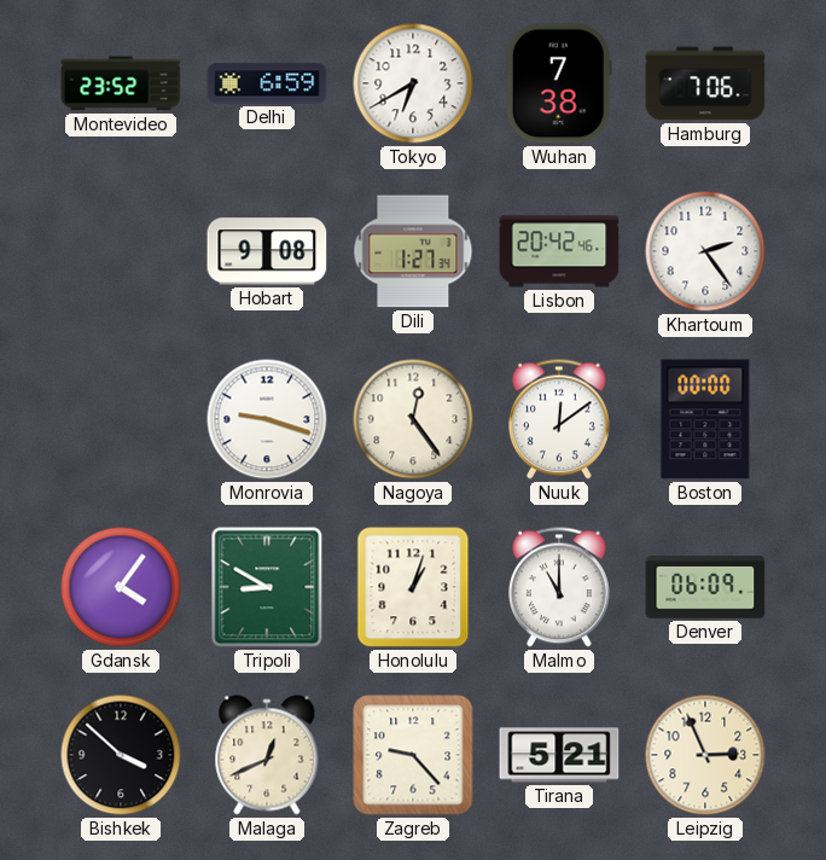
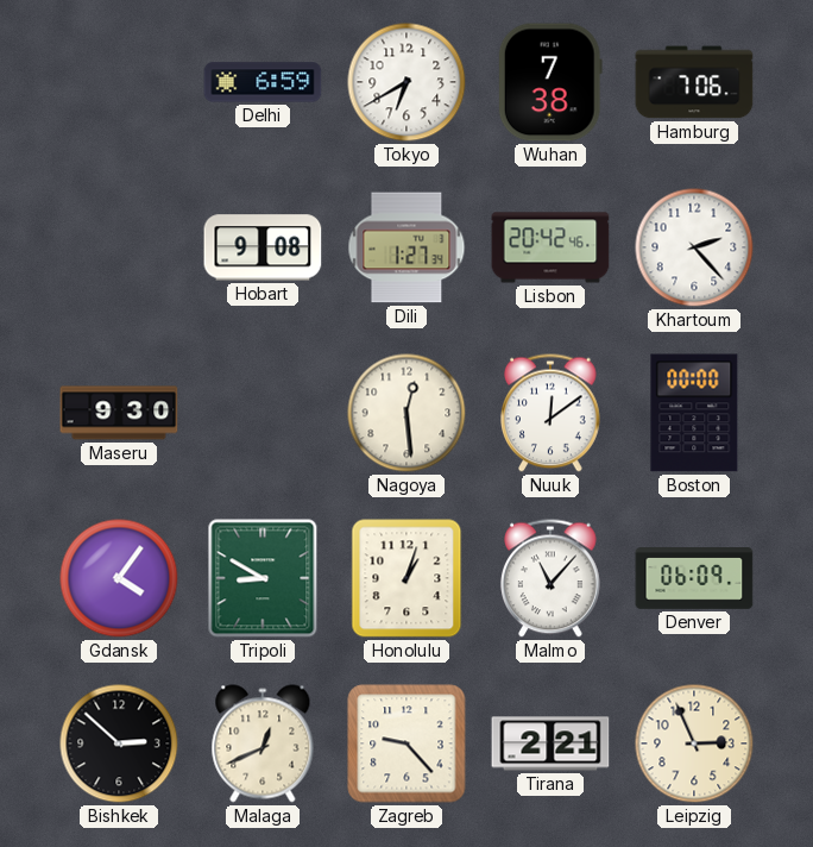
Montevideo: 23:52 -> none
Khartoum: 2:24 -> 2:23
Maseru: none -> 9:30
Monrovia: 9:18 -> none
Nagoya: 12:24 -> 12:29
Malmo: 11:00 -> 11:07
Bishkek: 3:52 -> 2:52
Tirana: 5:21 -> 2:21
